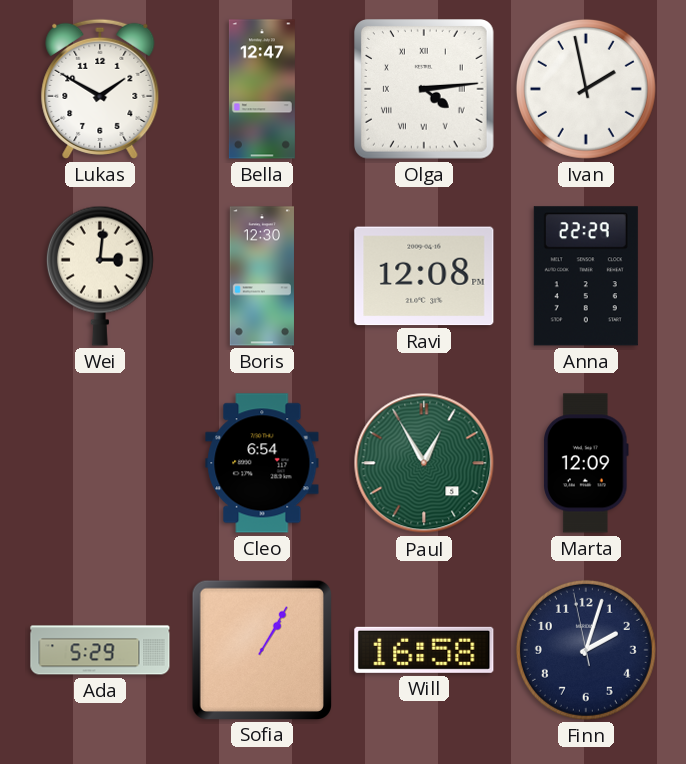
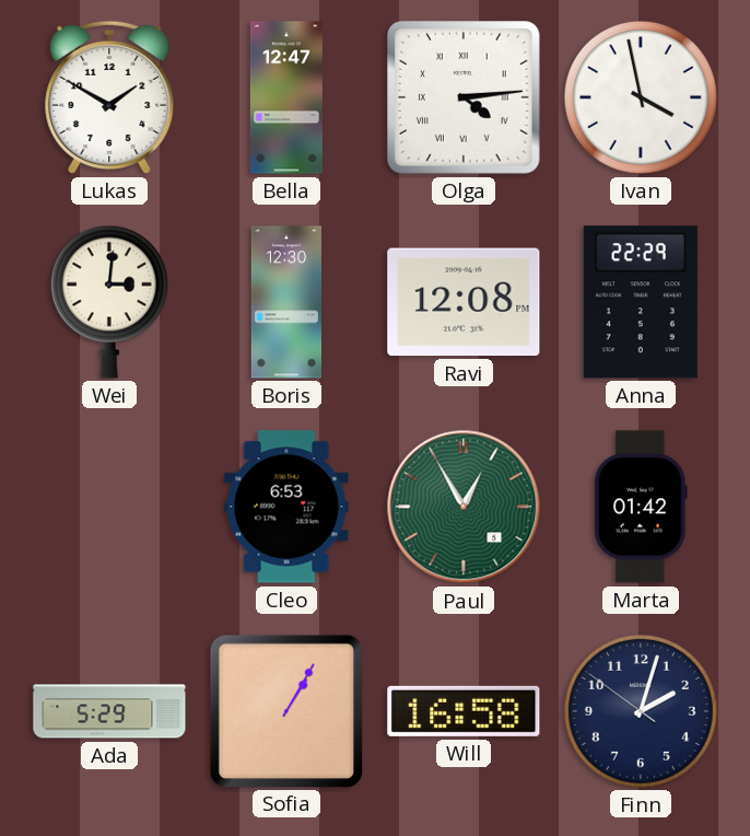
Ivan: 1:58 -> 3:58
Cleo: 6:54 -> 6:53
Marta: 12:09 -> 01:42
Finn: 2:02:58 -> 2:02:51
